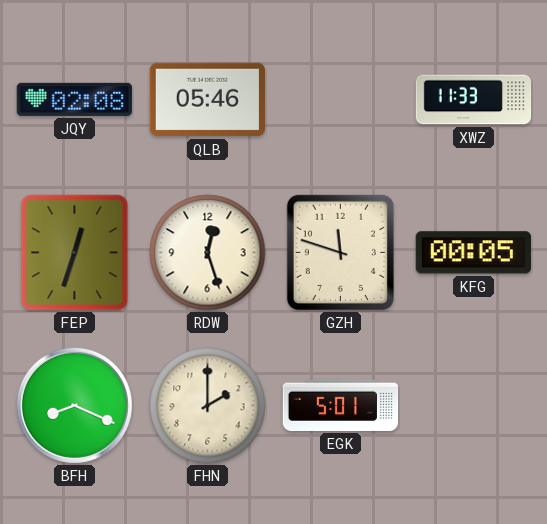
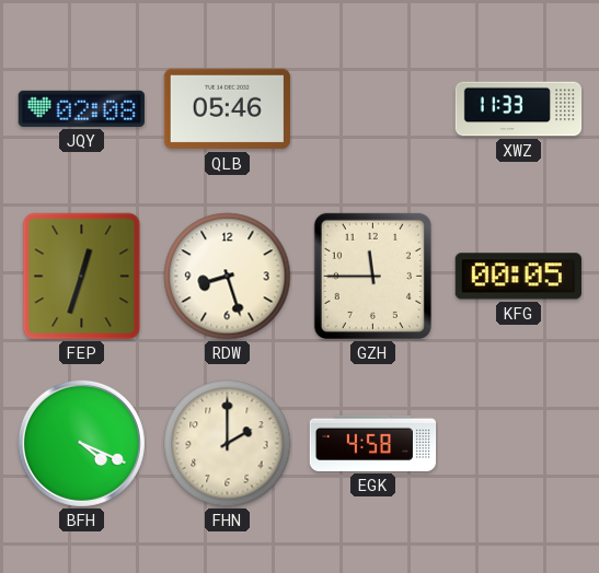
RDW: 12:27 -> 8:27
GZH: 11:48 -> 11:45
BFH: 8:19 -> 4:19
EGK: 5:01 -> 4:58
